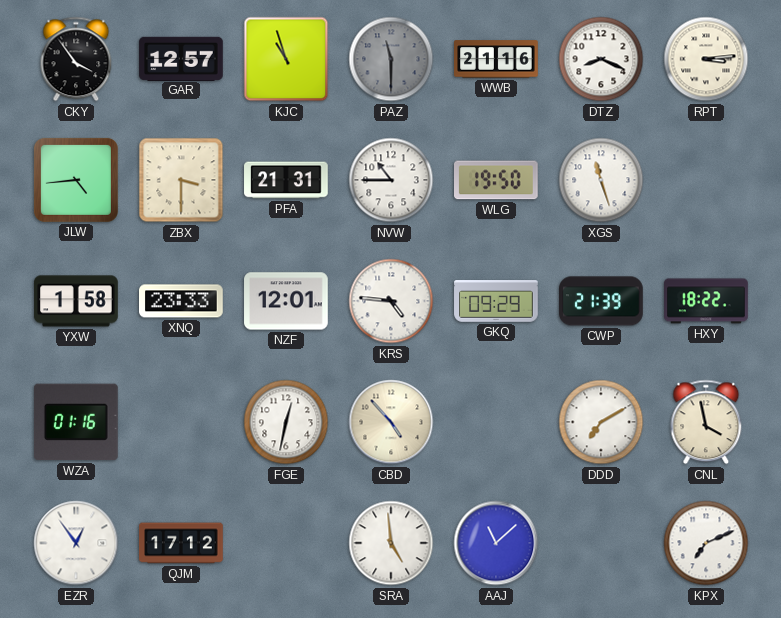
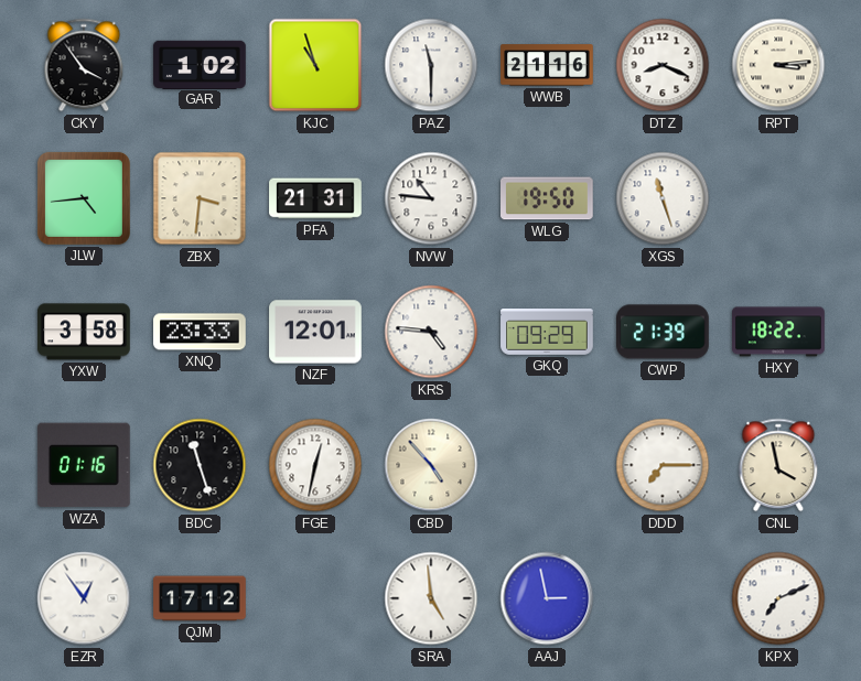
GAR: 12:57 -> 1:02
PAZ dial: grey -> white
ZBX: 3:30 -> 3:31
NVW: 10:45 -> 10:46
YXW: 1:58 -> 3:58
BDC: none -> 11:27
DDD: 7:10 -> 7:15
AAJ: 11:08 -> 2:58
